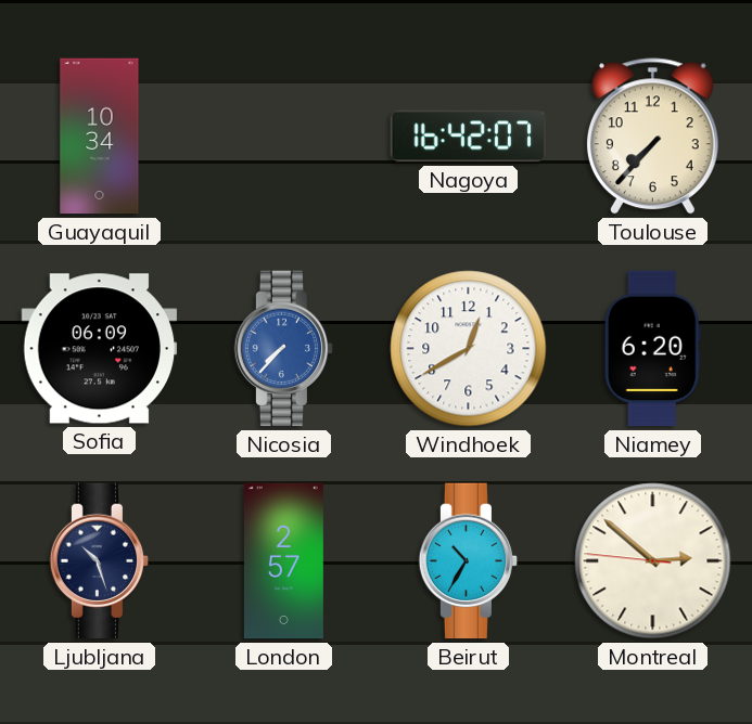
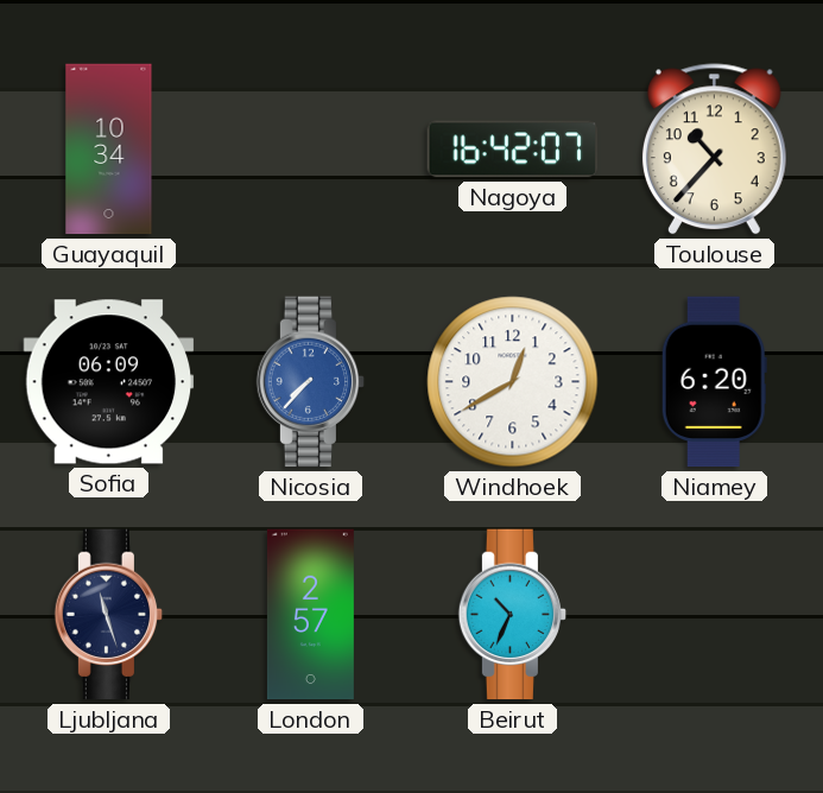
Toulouse: 7:37 -> 10:37
Ljubljana: 10:27 -> 11:27
Beirut: 10:35 -> 10:34
Montreal: 2:51 -> none
